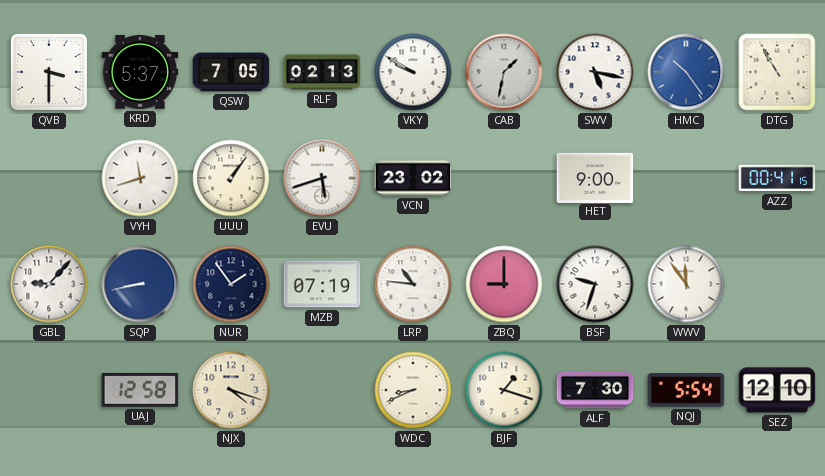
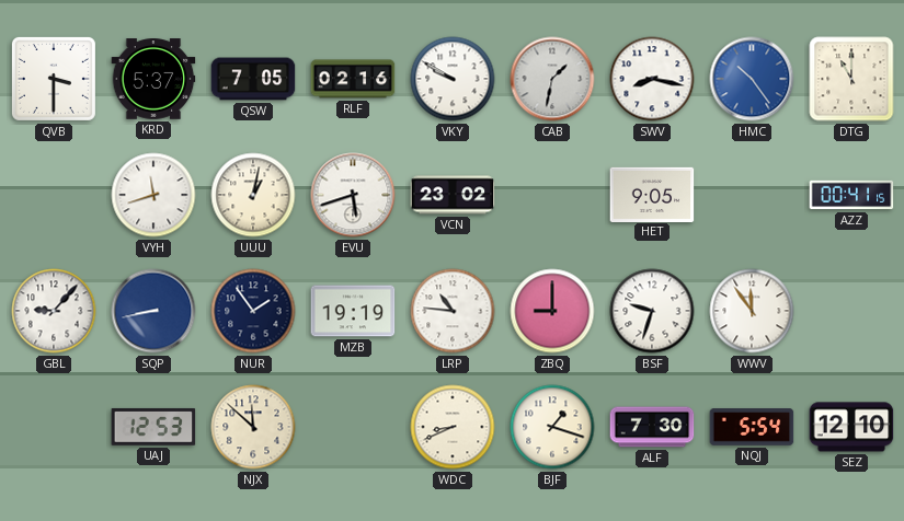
RLF: 02:13 -> 02:16
SWV: 5:17 -> 8:17
DTG: 10:55 -> 11:00
UUU: 1:06 -> 1:02
HET: 9:00 -> 9:05
MZB: 07:19 -> 19:19
UAJ: 12:58 -> 12:53
NJX: 4:18 -> 11:52
